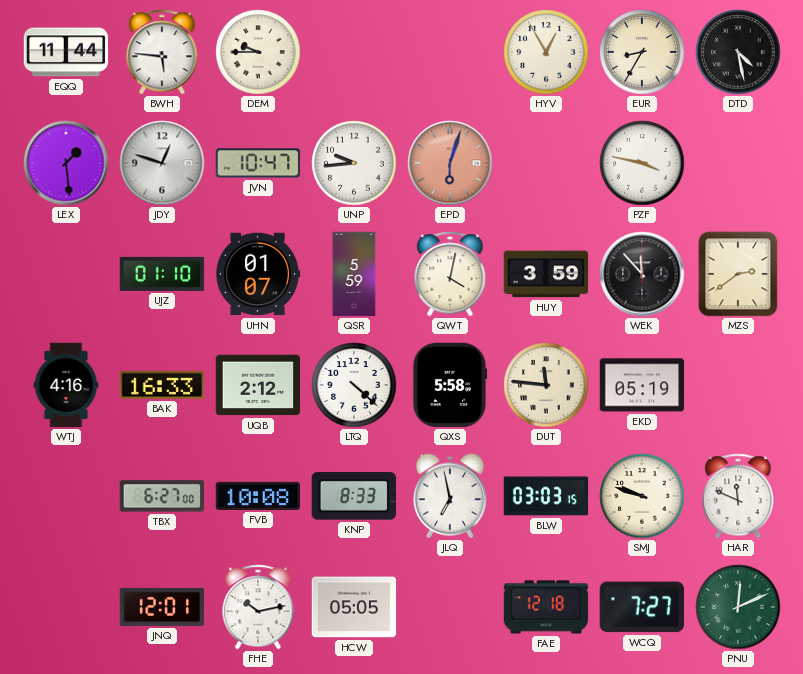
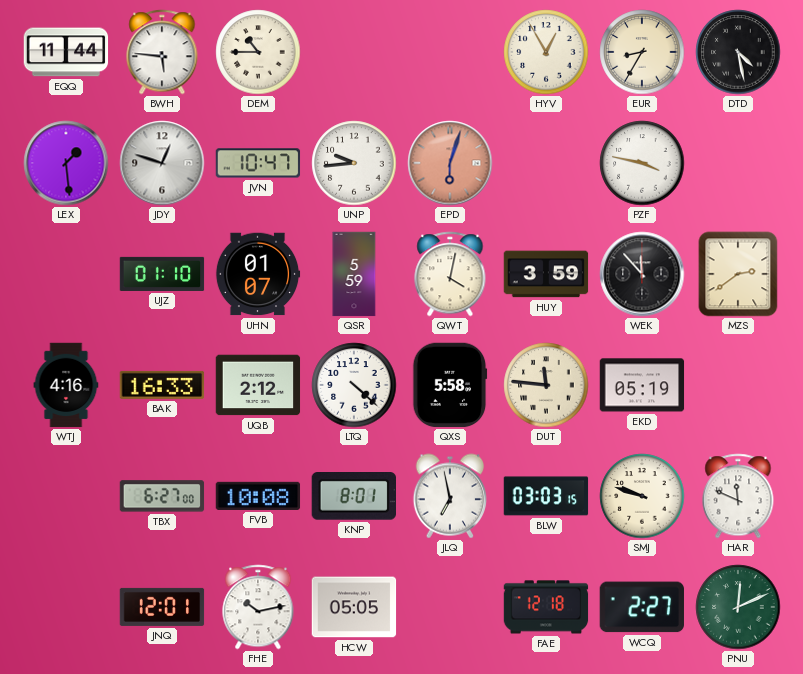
DEM: 9:45 -> 10:45
KNP: 8:33 -> 8:01
WCQ: 7:27 -> 2:27
